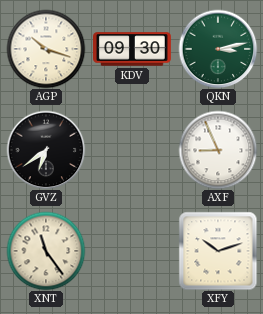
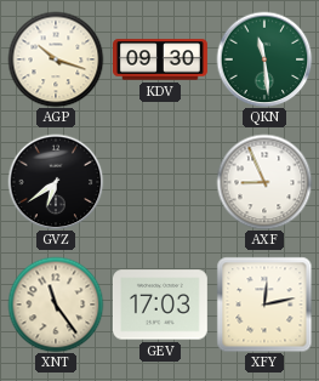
QKN: 3:13 -> 11:29
GEV: none -> 17:03
XFY: 10:12 -> 12:13
